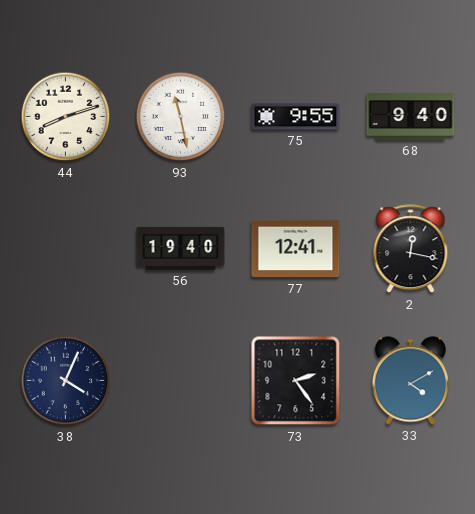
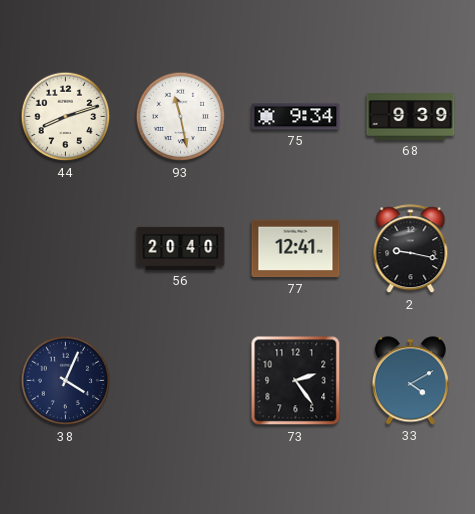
75: 9:55 -> 9:34
68: 9:40 -> 9:39
56: 19:40 -> 20:40
2: 12:17 -> 9:17
